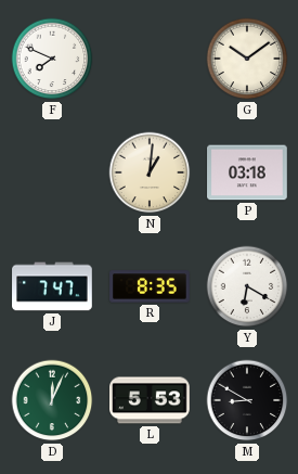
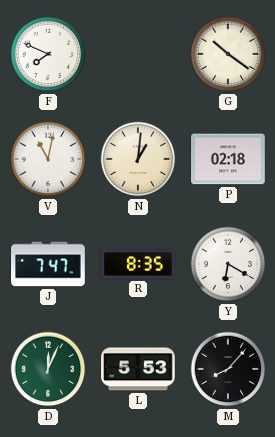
G: 10:09 -> 10:21
V: none -> 11:02
P: 03:18 -> 02:18
M: 8:50 -> 8:07
